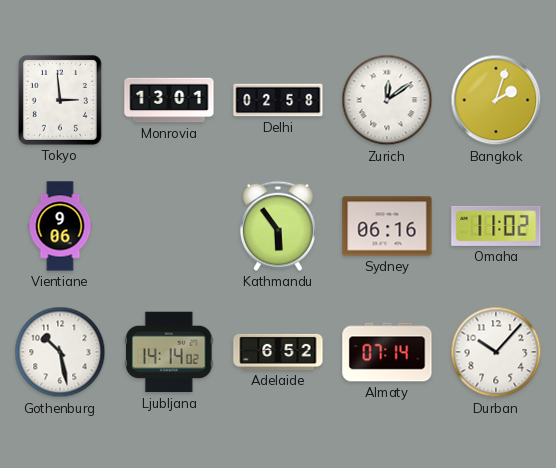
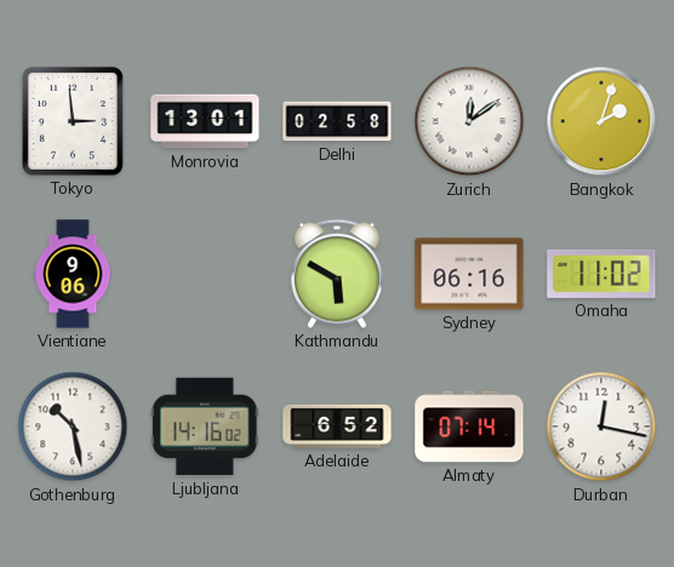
Kathmandu: 5:54 -> 5:50
Ljubljana: 14:14 -> 14:16
Durban: 10:07 -> 12:17
